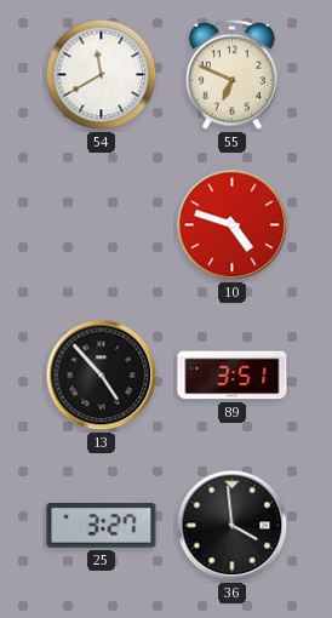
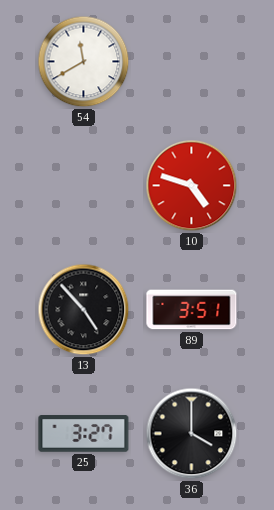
55: 6:49 -> none
36: 3:59 -> 4:00
